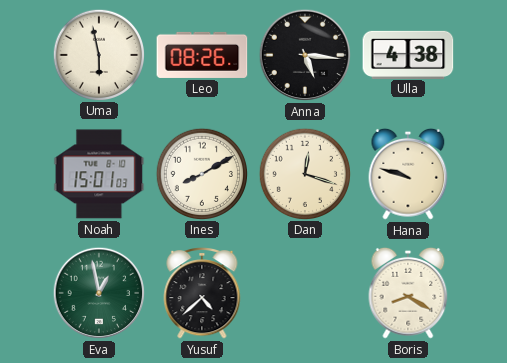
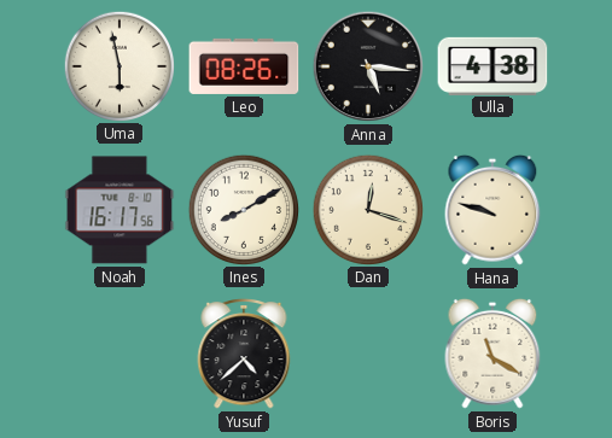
Noah: 15:01 -> 16:17
Eva: 12:58 -> none
Boris: 8:20 -> 11:20
